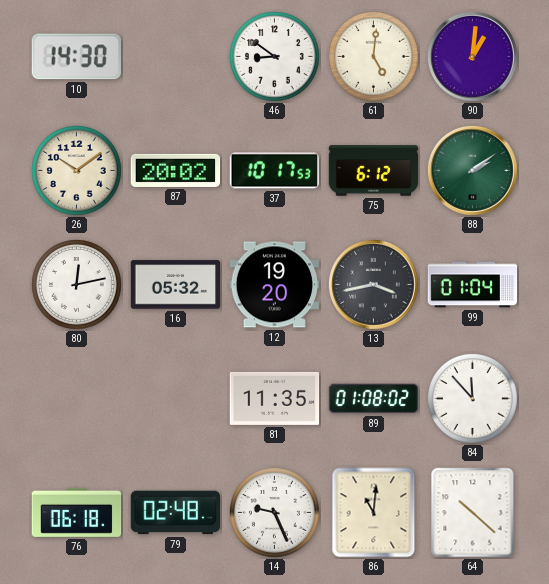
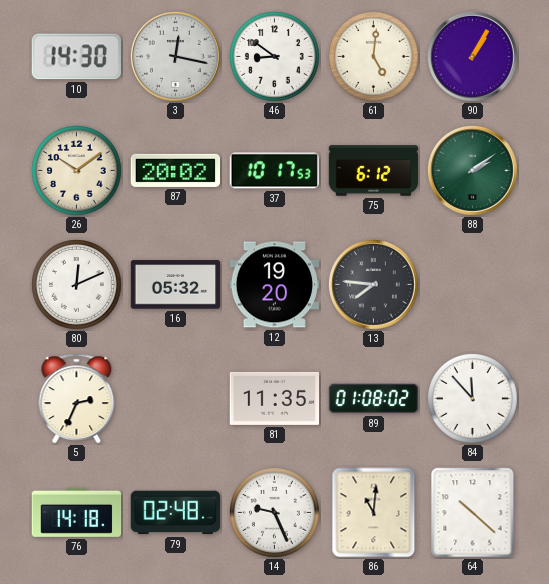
3: none -> 12:17
90: 1:01 -> 1:05
80: 12:13 -> 12:11
13: 3:43 -> 7:46
99: 01:04 -> none
5: none -> 2:34
76: 06:18 -> 14:18
